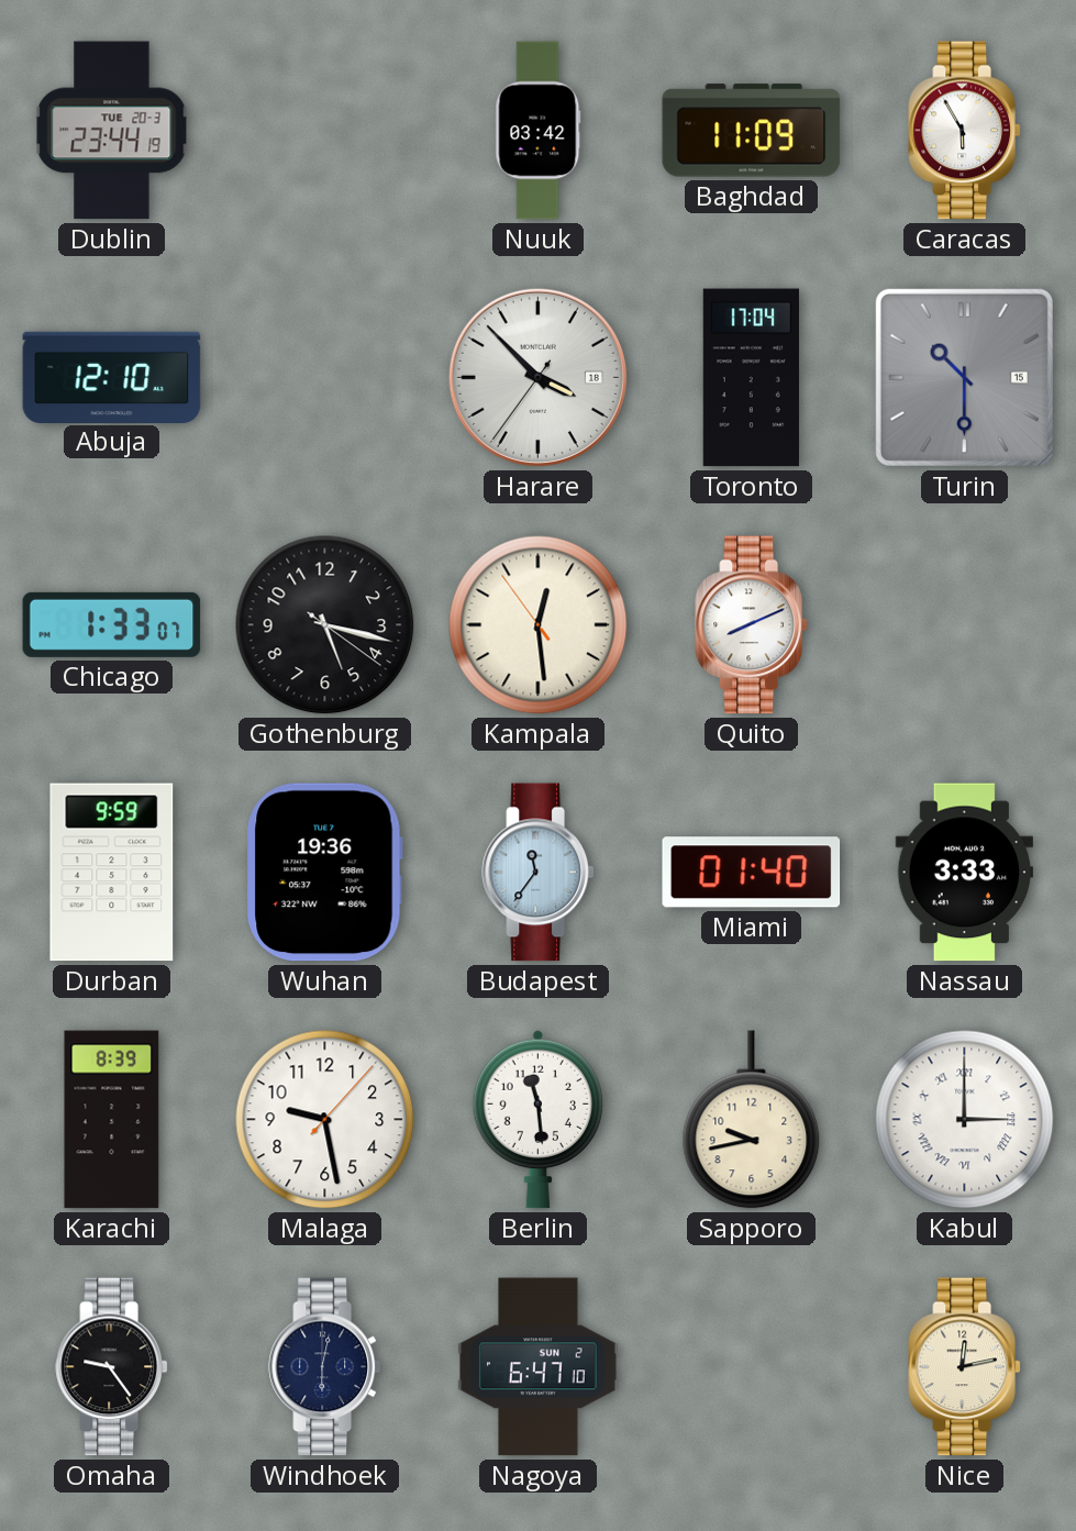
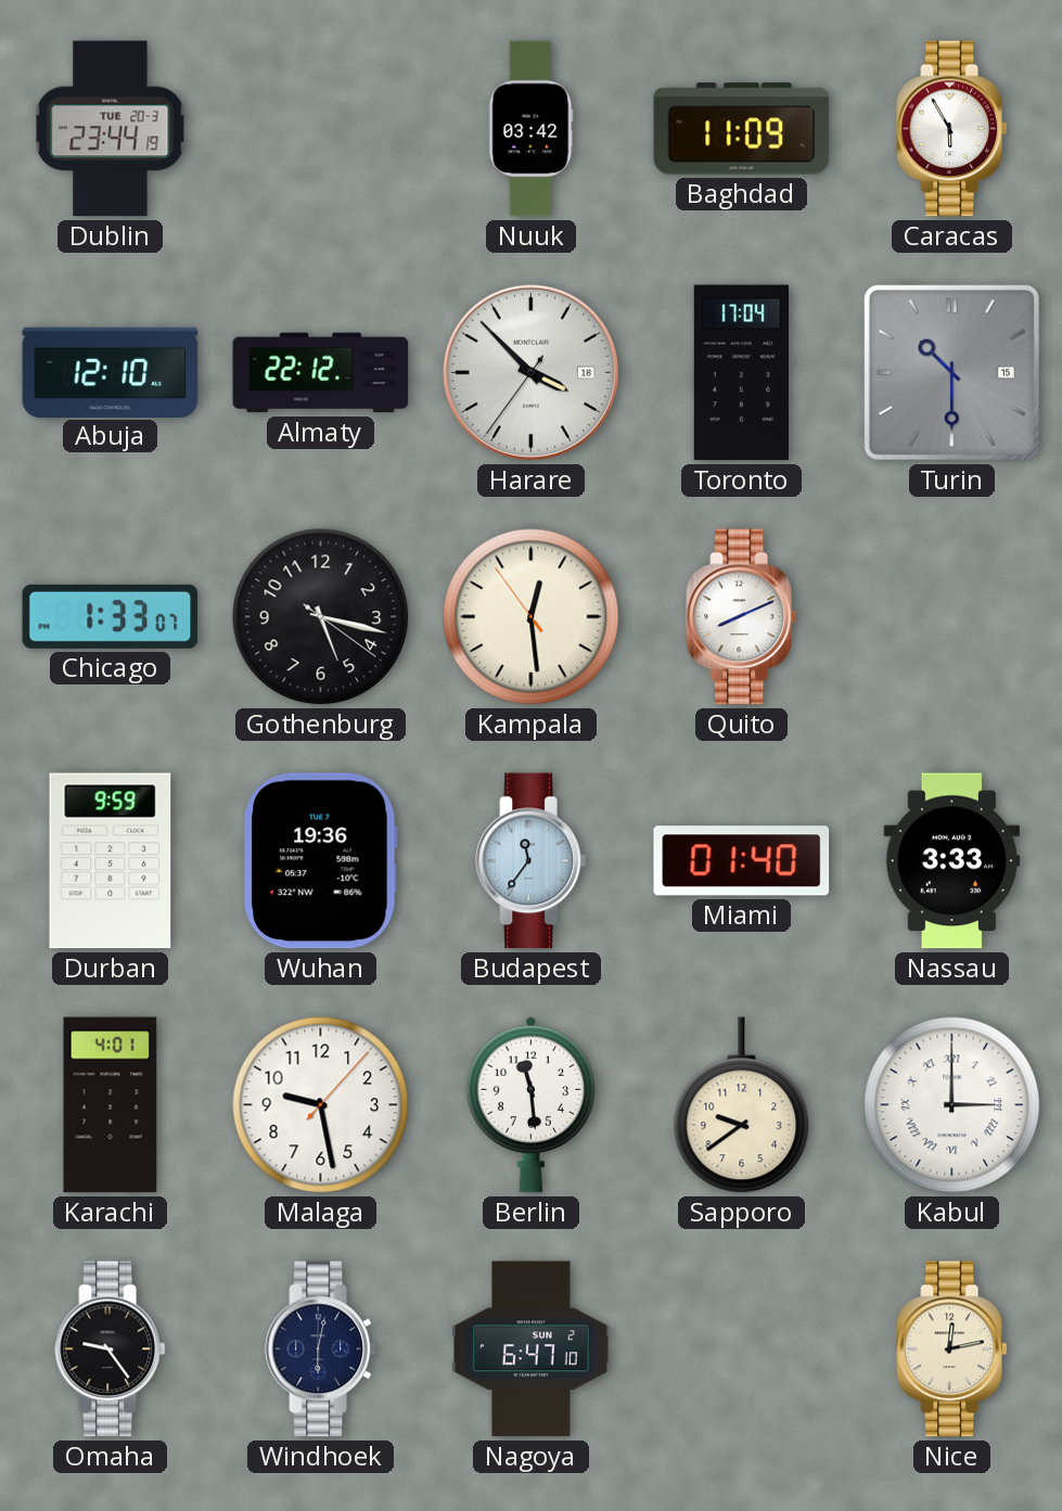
Almaty: none -> 22:12
Karachi: 8:39 -> 4:01
Sapporo: 9:43 -> 9:39
